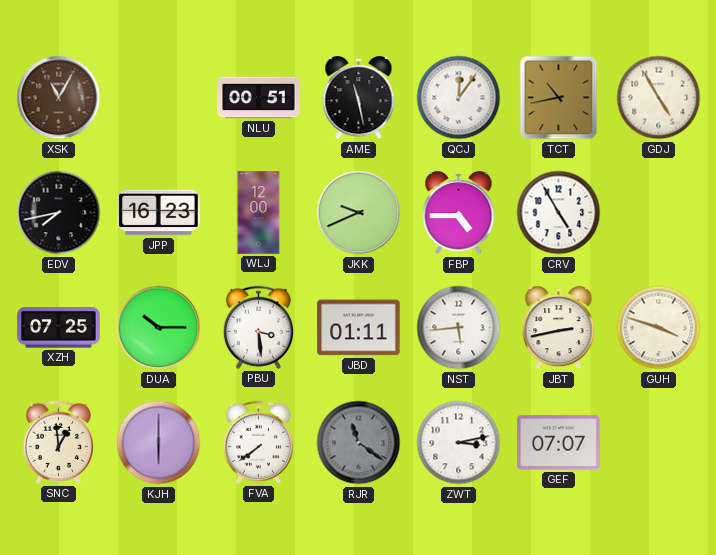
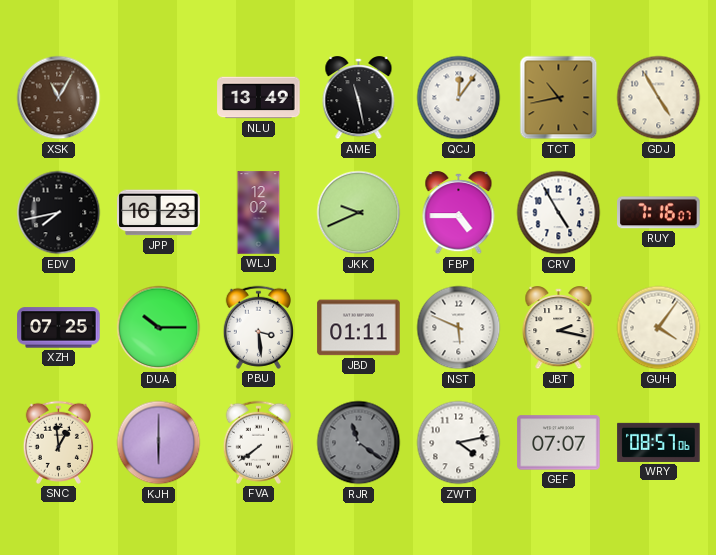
NLU: 00:51 -> 13:49
WLJ: 12:00 -> 12:02
RUY: none -> 7:16
NST: 5:44 -> 5:49
JBT: 2:43 -> 2:17
GUH: 3:48 -> 4:06
ZWT: 3:13 -> 4:13
WRY: none -> 08:57
